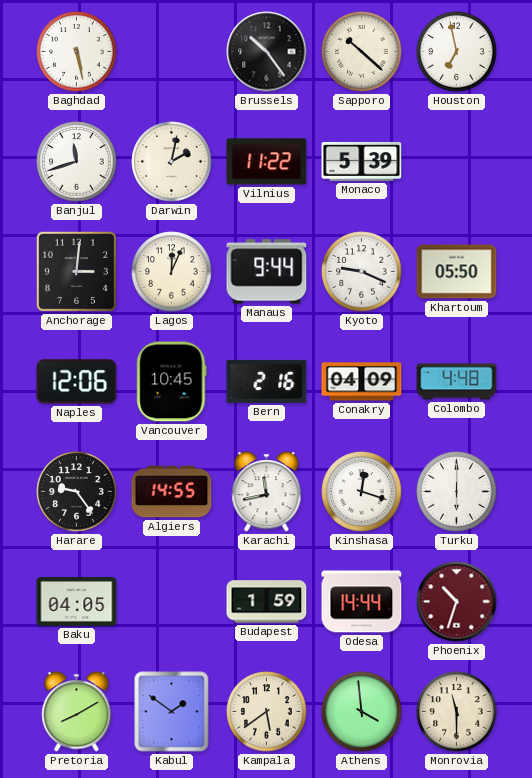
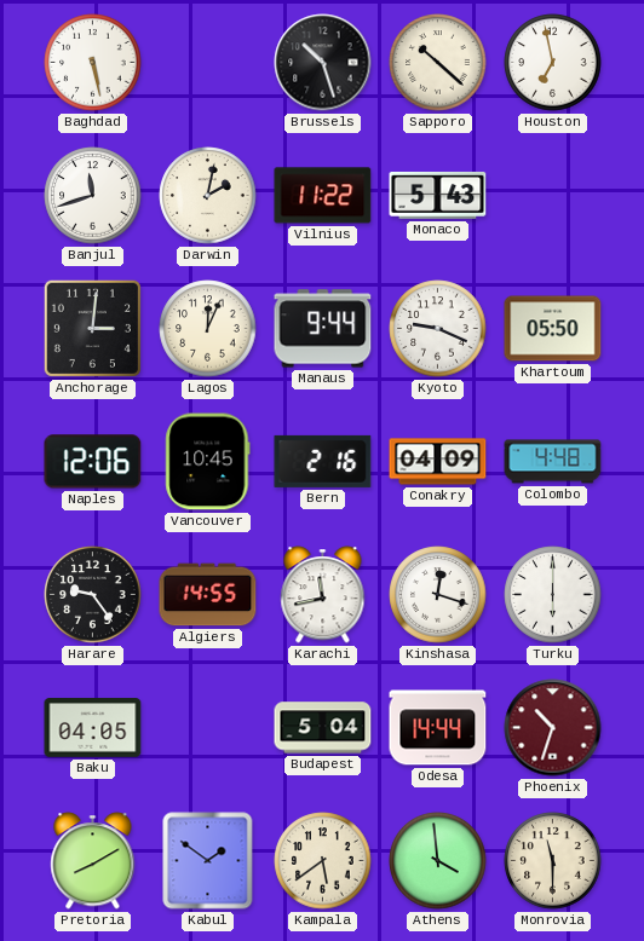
Brussels: 10:24 -> 10:27
Monaco: 5:39 -> 5:43
Budapest: 1:59 -> 5:04
